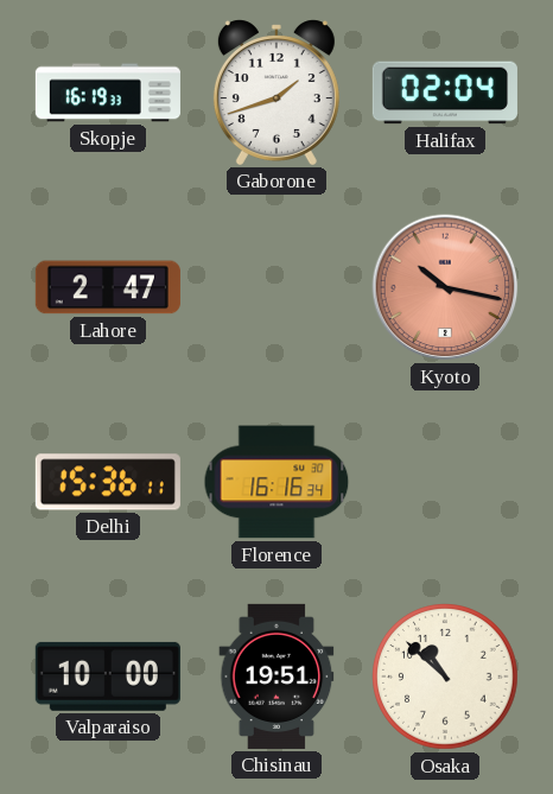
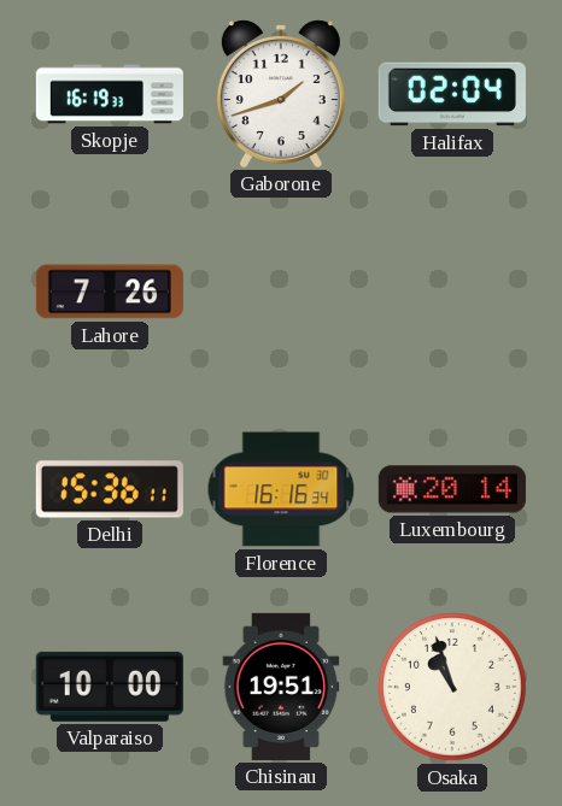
Lahore: 2:47 -> 7:26
Kyoto: 10:17 -> none
Luxembourg: none -> 20:14
Osaka: 10:52 -> 10:57
